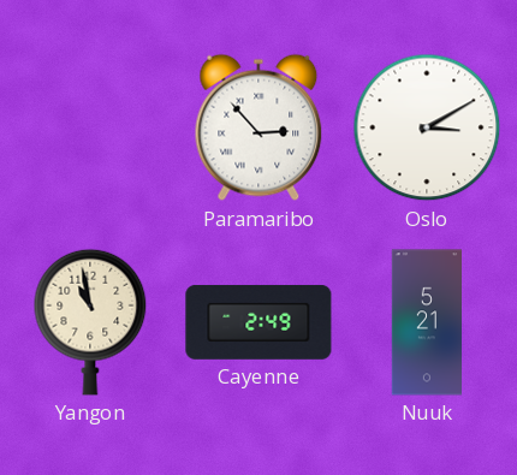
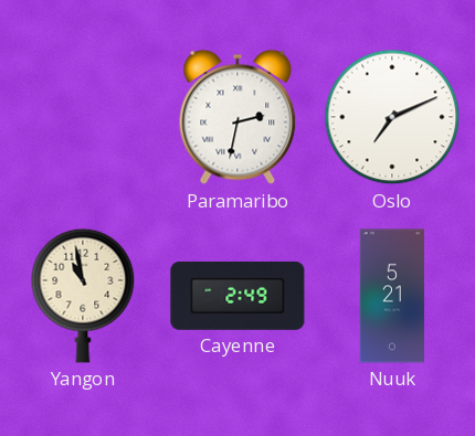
Paramaribo: 2:53 -> 2:32
Oslo: 3:10 -> 7:11
